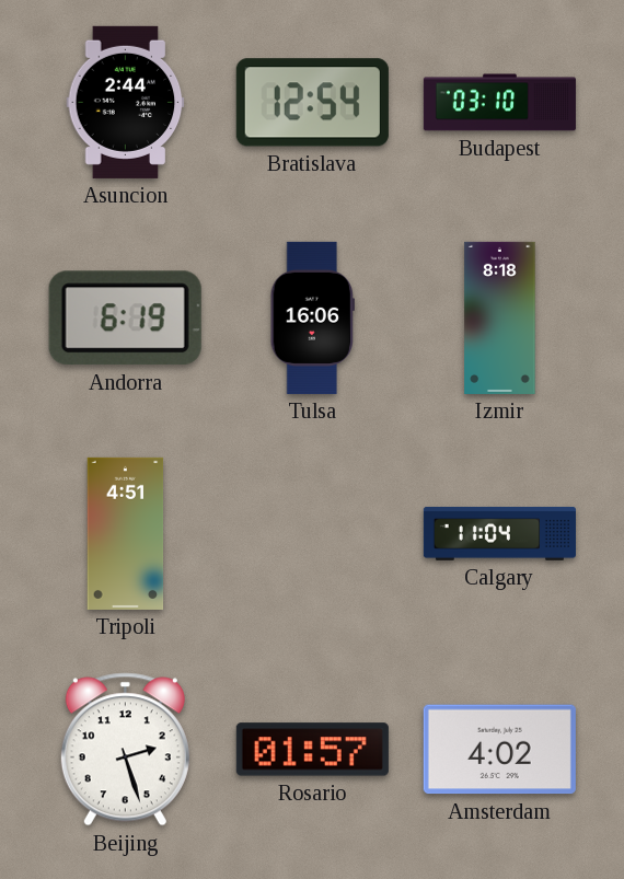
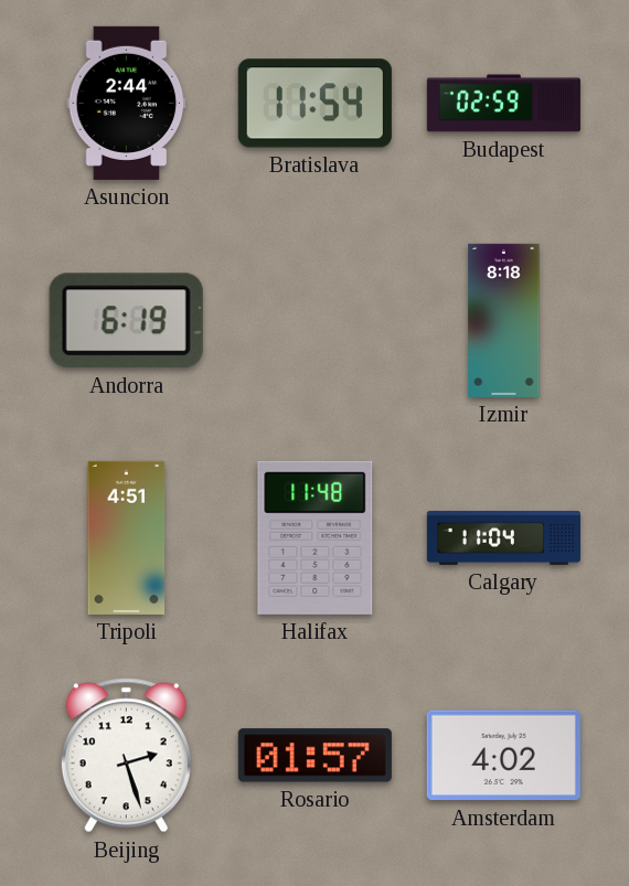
Bratislava: 12:54 -> 11:54
Budapest: 03:10 -> 02:59
Tulsa: 16:06 -> none
Halifax: none -> 11:48
